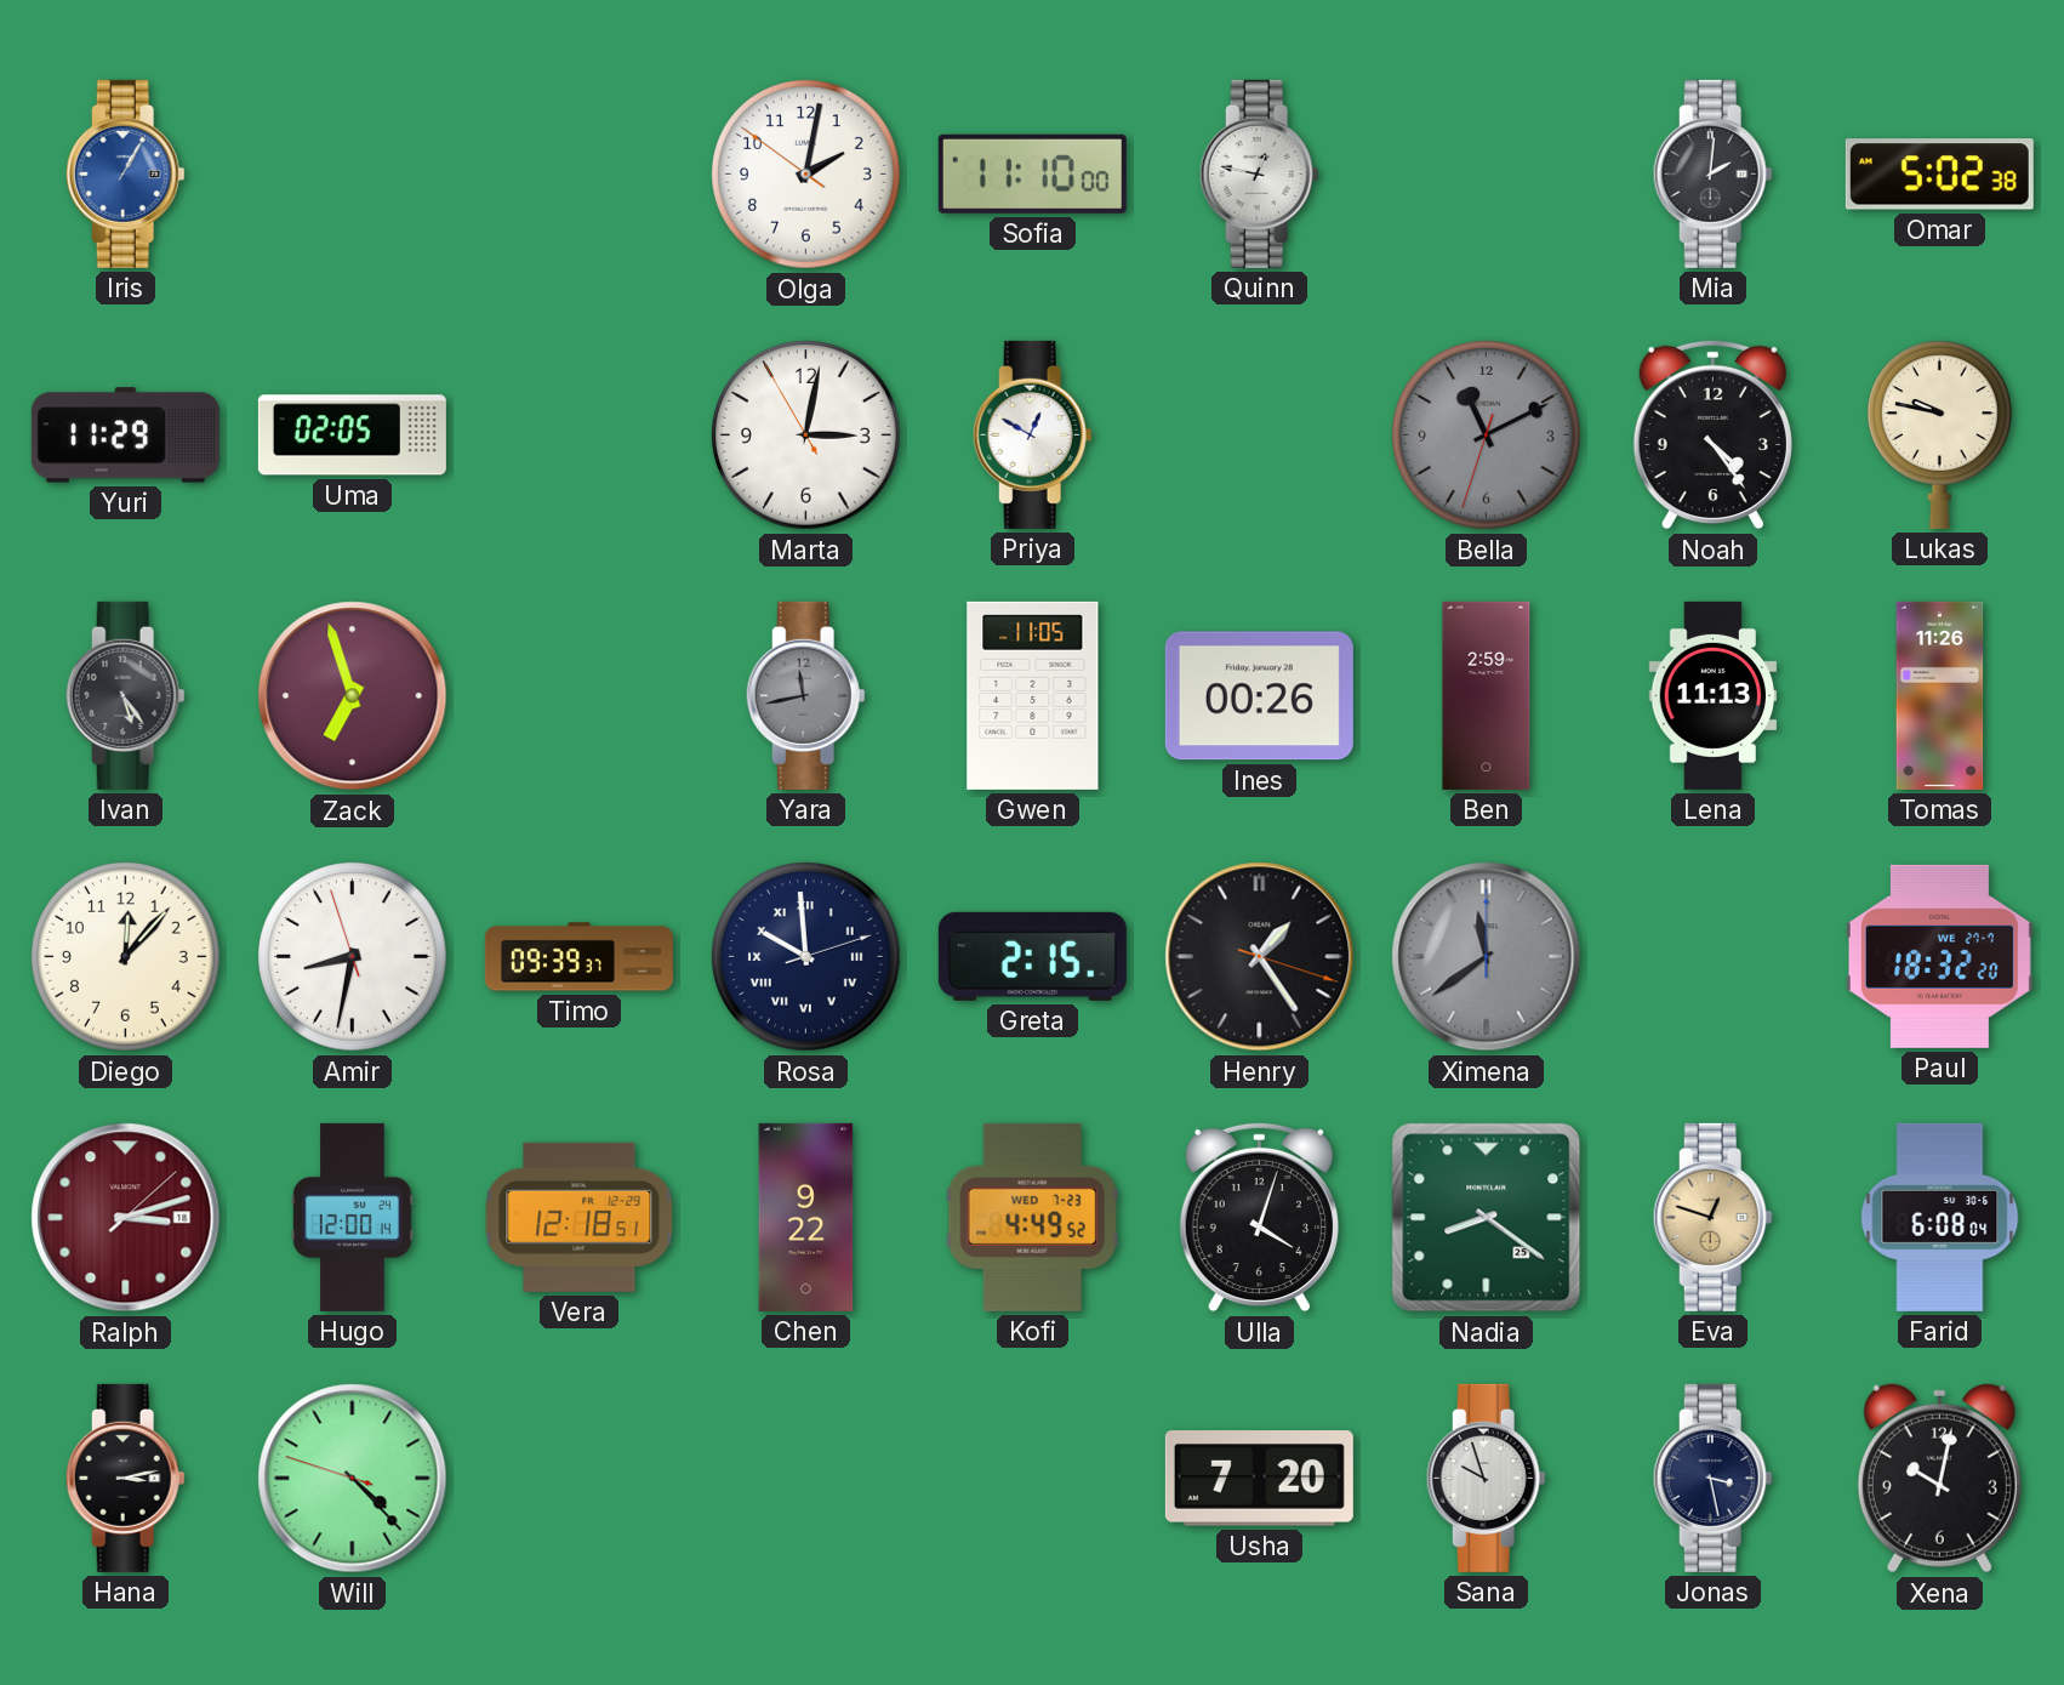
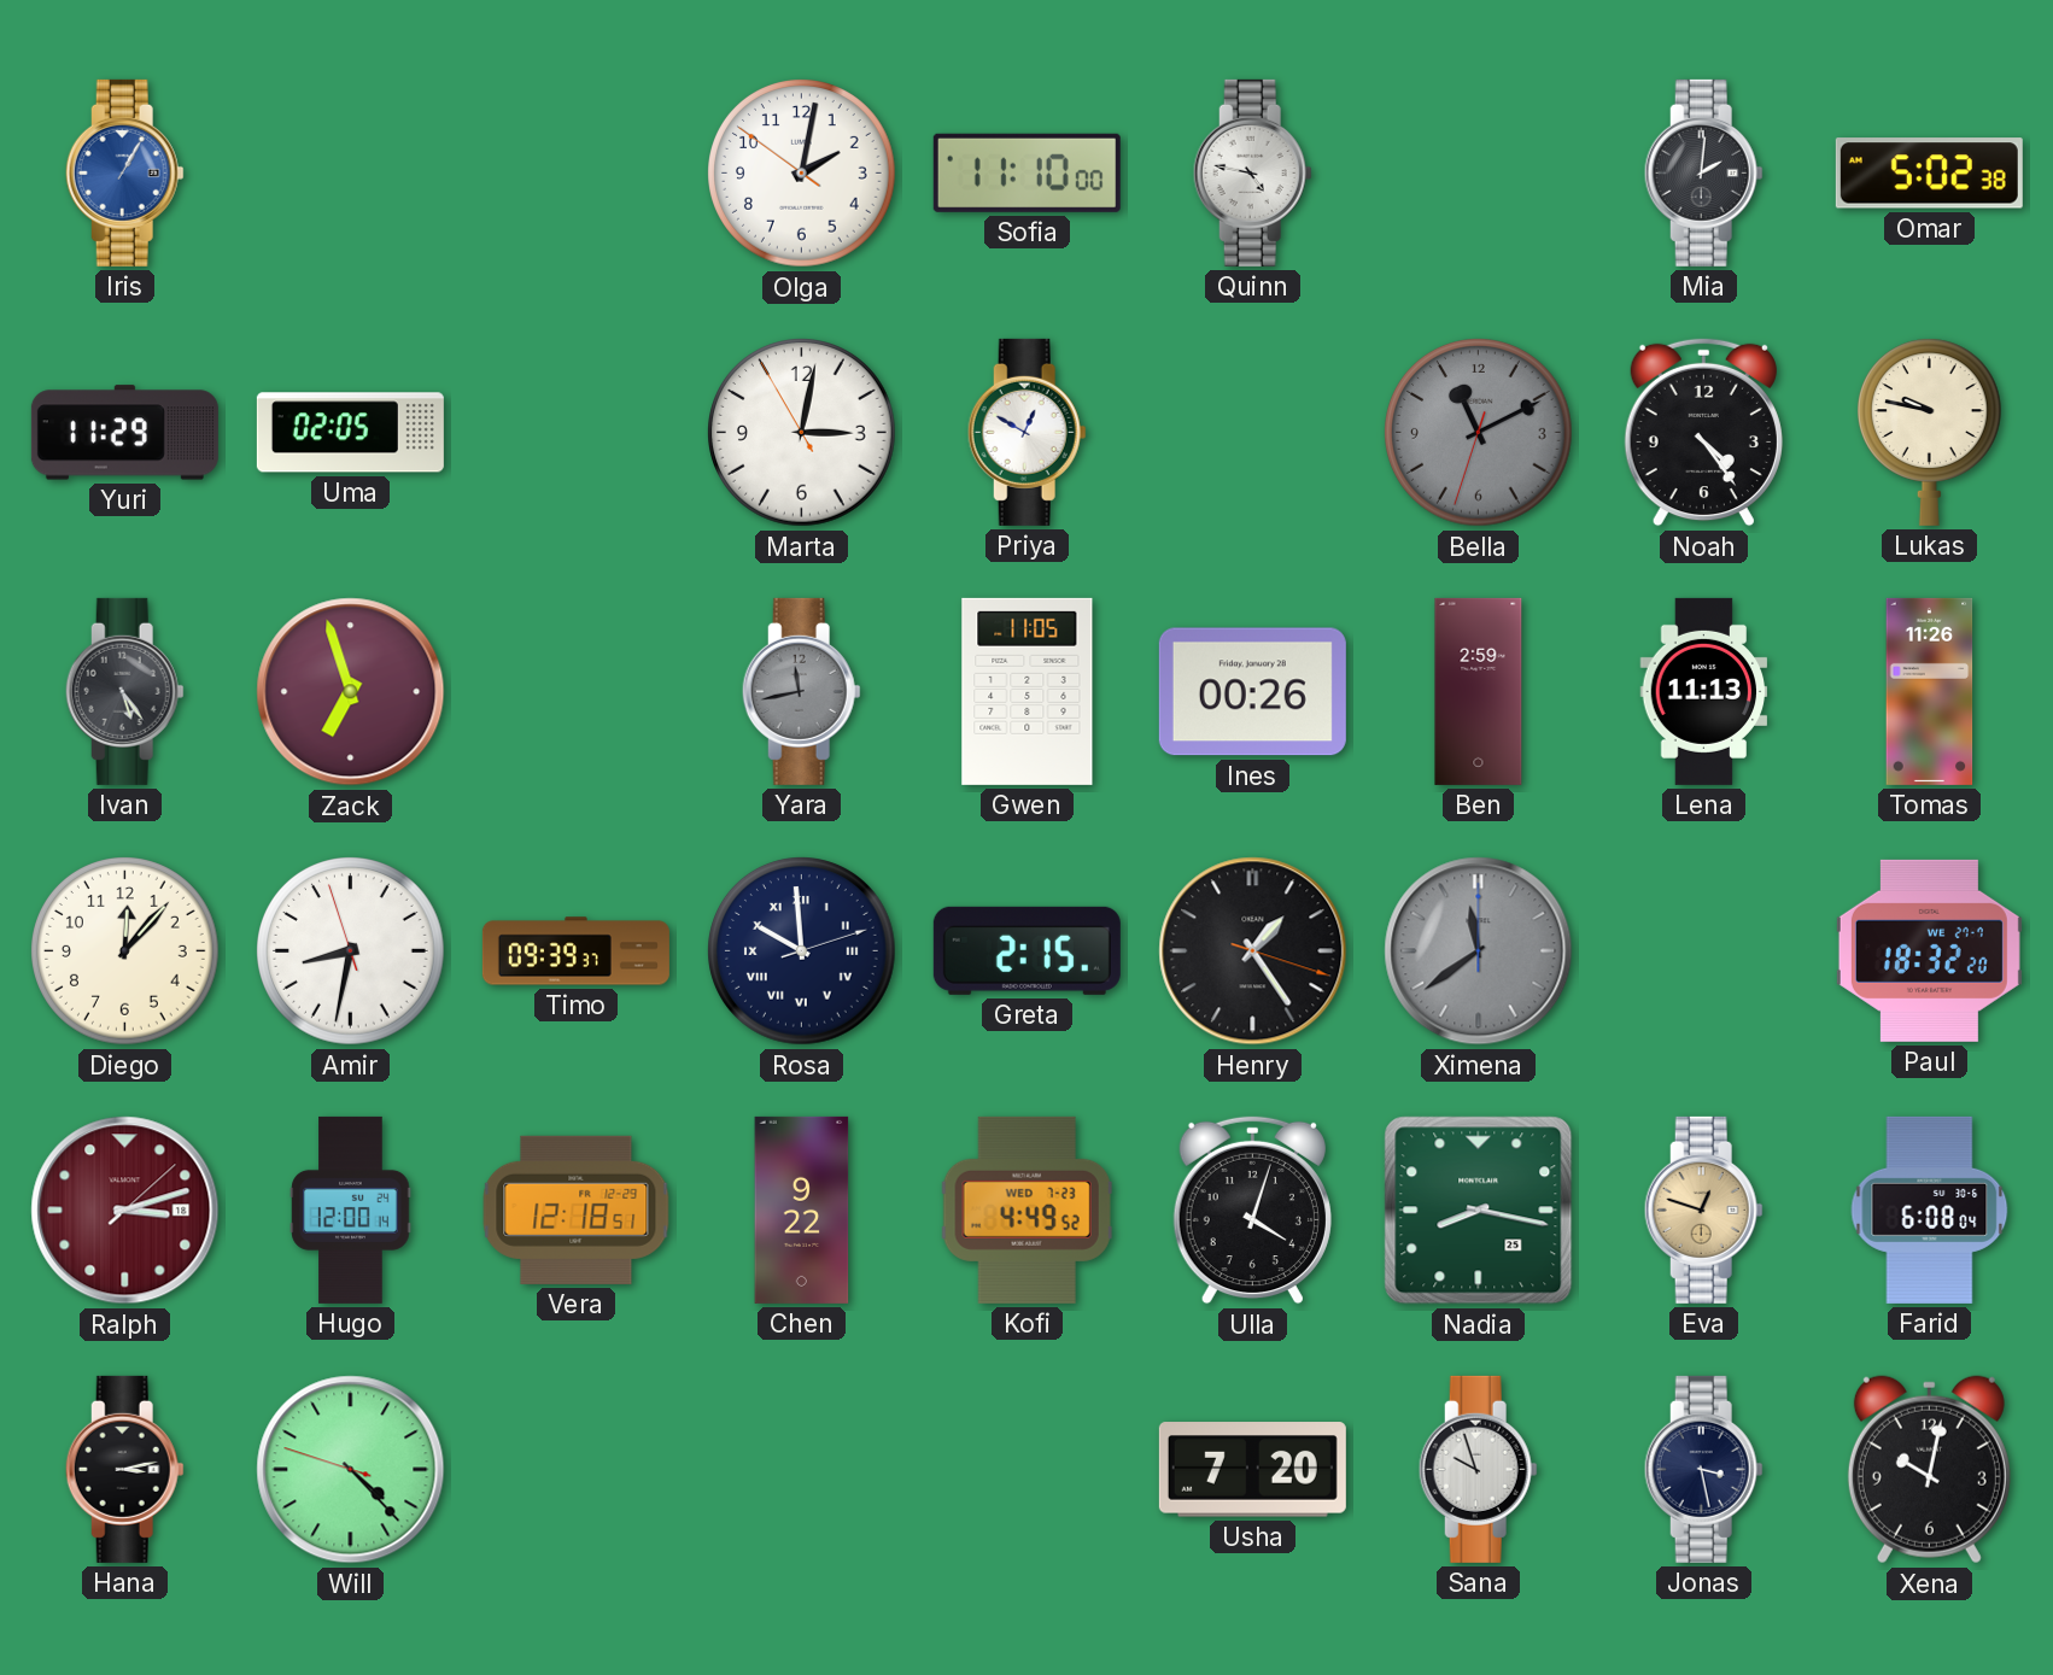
Quinn: 12:47 -> 4:47
Nadia: 8:21 -> 8:17
